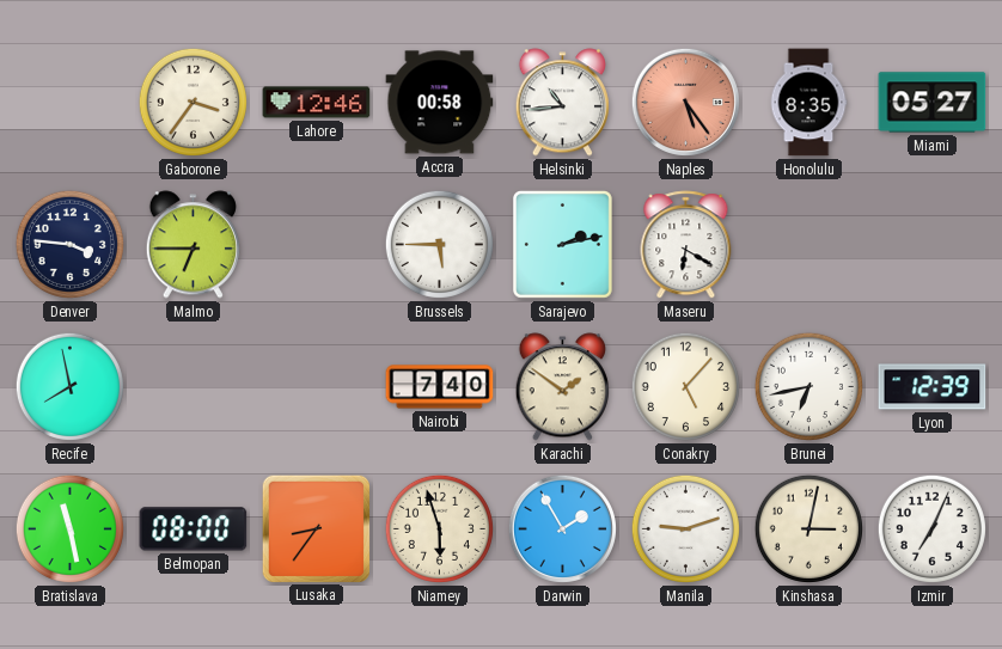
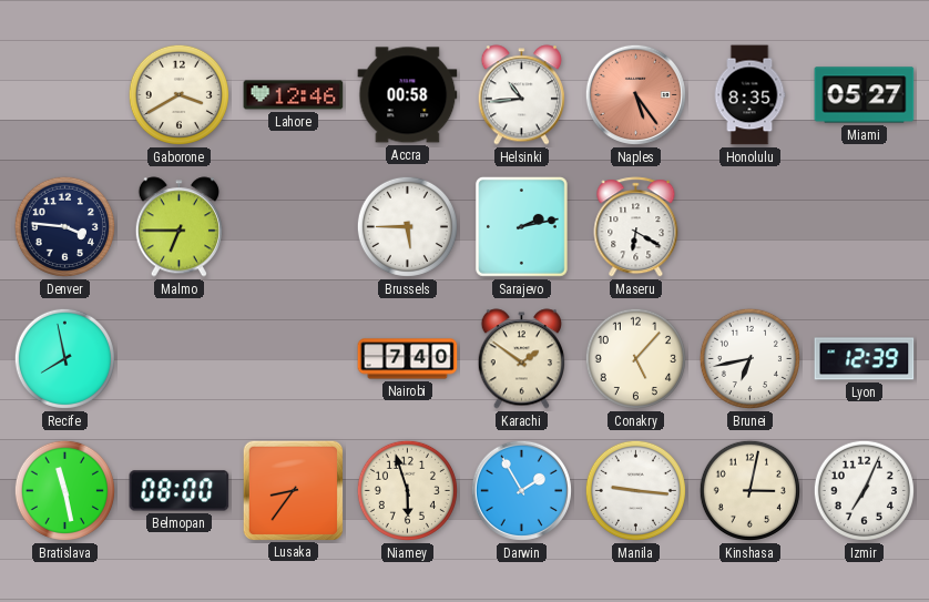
Gaborone: 3:36 -> 3:40
Manila: 9:12 -> 9:16
